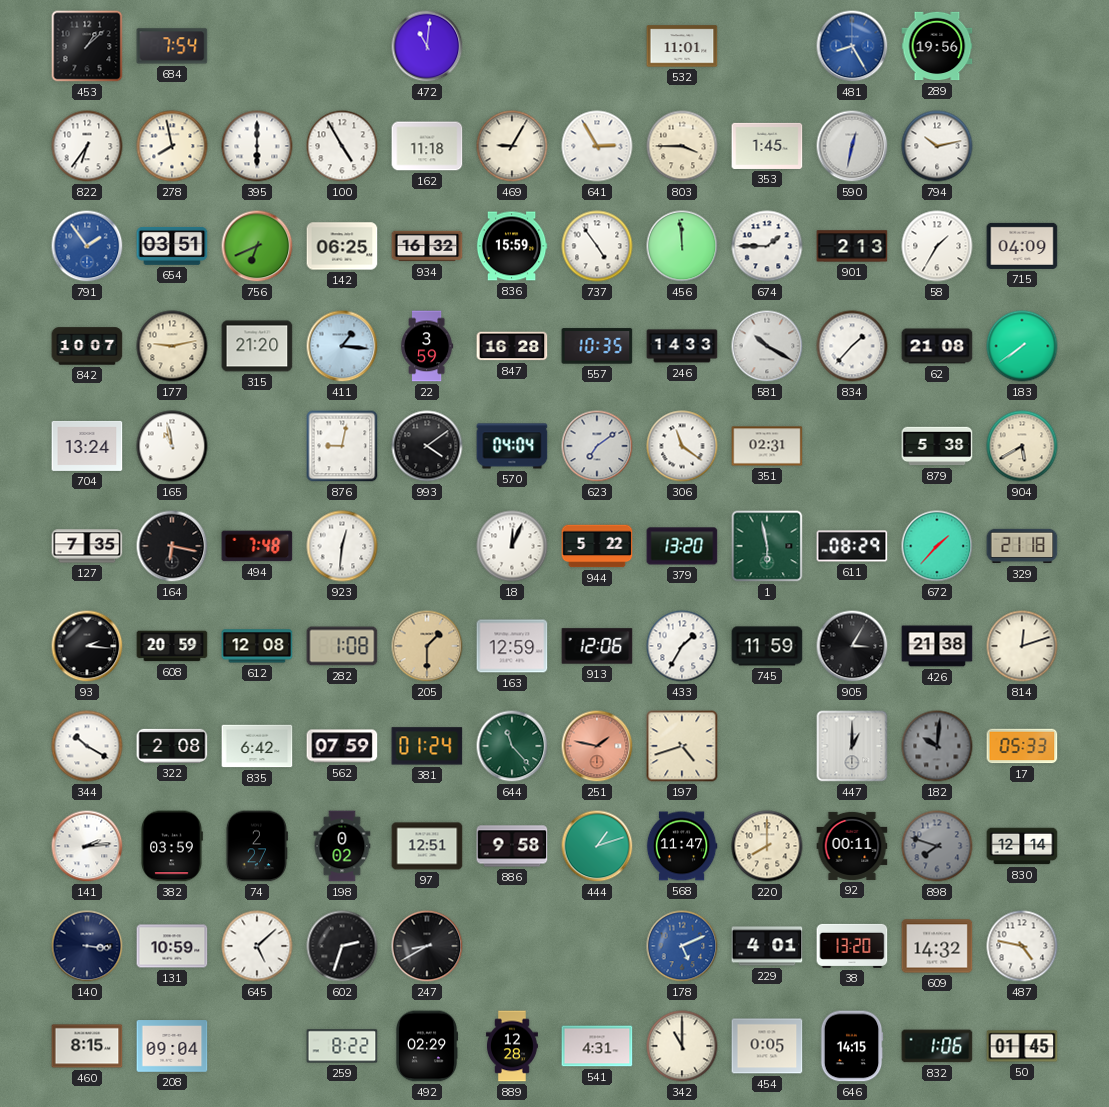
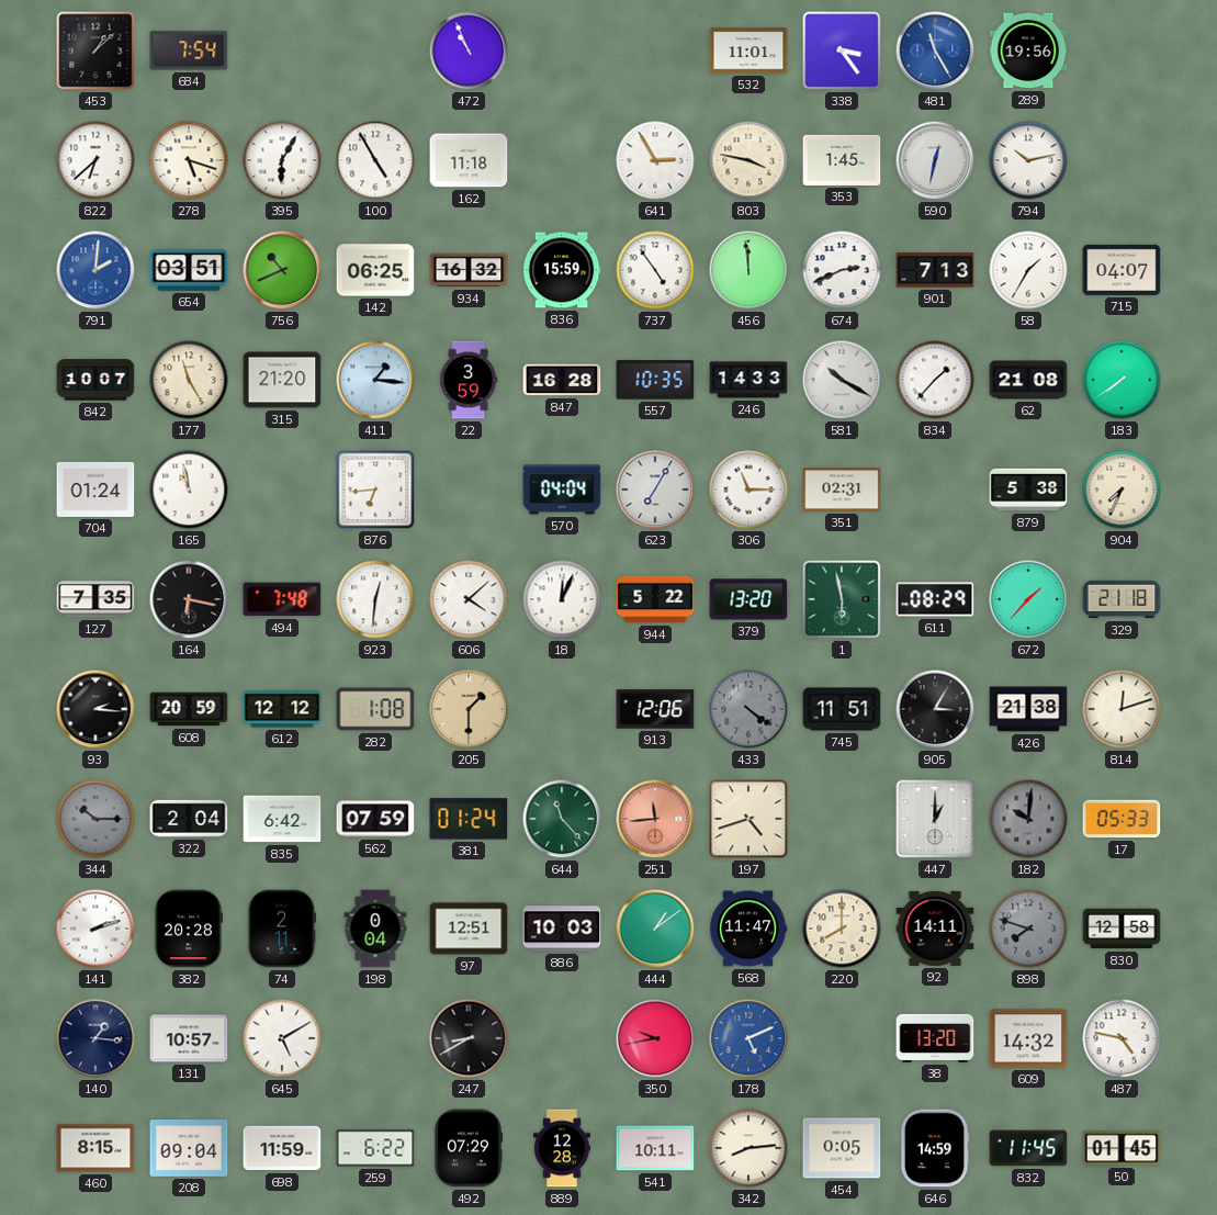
472: 11:01 -> 10:56
338: none -> 3:24
481: 8:25 -> 11:25
822: 6:36 -> 6:38
278: 7:58 -> 5:18
395: 6:00 -> 6:05
469: 9:05 -> none
803: 3:45 -> 3:47
791: 1:54 -> 2:01
756: 6:41 -> 10:41
674: 1:45 -> 2:41
901: 2:13 -> 7:13
715: 04:09 -> 04:07
177: 9:13 -> 11:25
704: 13:24 -> 01:24
876: 9:02 -> 6:44
993: 4:09 -> none
623: 7:09 -> 7:05
306: 11:21 -> 11:15
904: 5:40 -> 7:34
606: none -> 4:08
612: 12:08 -> 12:12
163: 12:59 -> none
433: 1:35 -> 4:21
433 dial: white -> grey
745: 11:59 -> 11:51
344: 10:20 -> 10:15
344 dial: white -> grey
322: 2:08 -> 2:04
251: 1:47 -> 11:44
141: 2:14 -> 2:12
382: 03:59 -> 20:28
74: 2:27 -> 2:11
198: 0:02 -> 0:04
886: 9:58 -> 10:03
444: 1:12 -> 1:09
92: 00:11 -> 14:11
830: 12:14 -> 12:58
140: 3:16 -> 1:16
131: 10:59 -> 10:57
645: 5:08 -> 5:10
602: 2:33 -> none
350: none -> 9:43
229: 4:01 -> none
698: none -> 11:59
259: 8:22 -> 6:22
492: 02:29 -> 07:29
541: 4:31 -> 10:11
342: 11:00 -> 8:14
646: 14:15 -> 14:59
832: 1:06 -> 11:45
